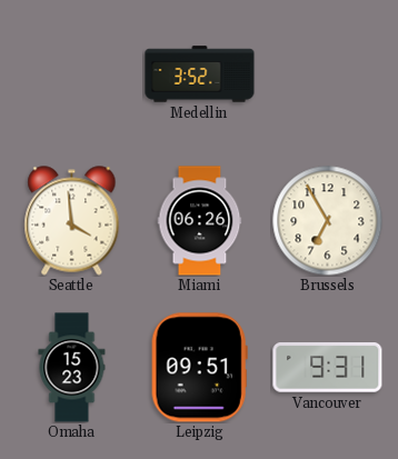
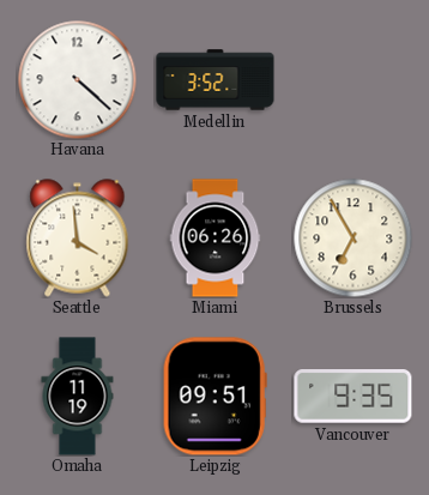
Havana: none -> 4:22
Omaha: 15:23 -> 11:19
Vancouver: 9:31 -> 9:35
